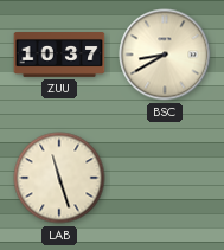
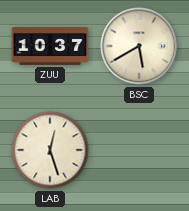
BSC: 8:40 -> 5:40
LAB: 11:27 -> 12:27
